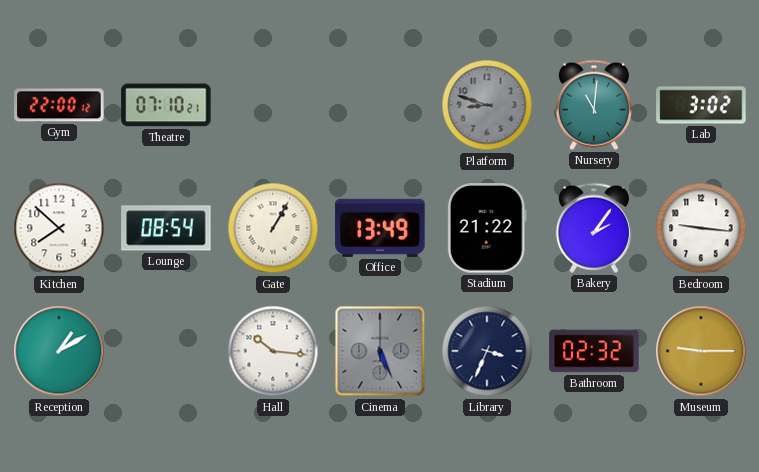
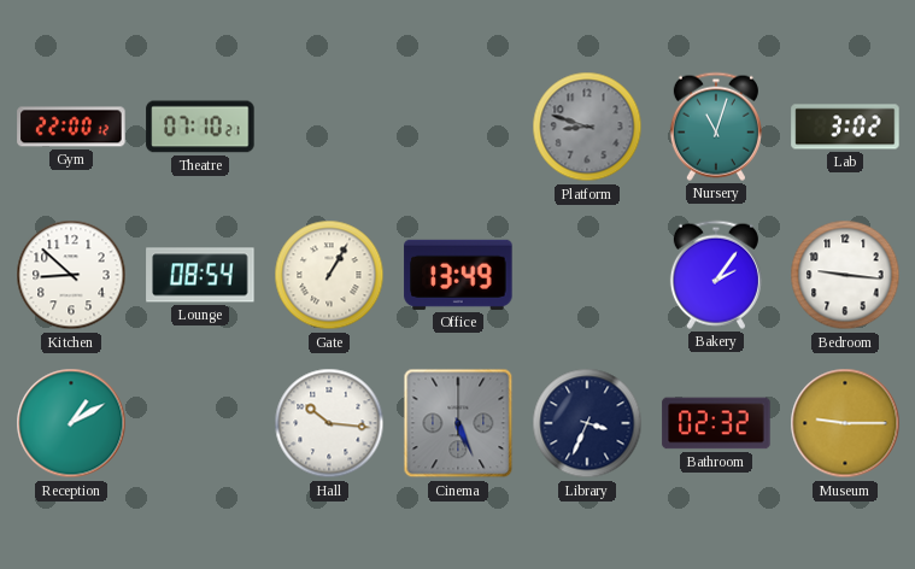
Nursery: 11:01 -> 11:03
Kitchen: 7:52 -> 8:52
Stadium: 21:22 -> none
